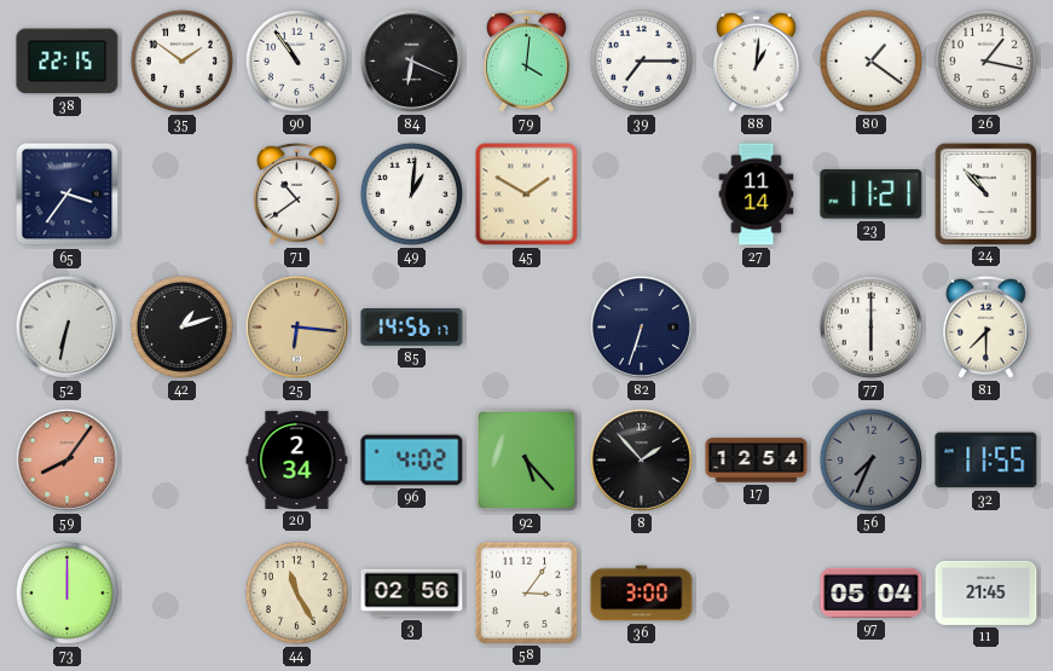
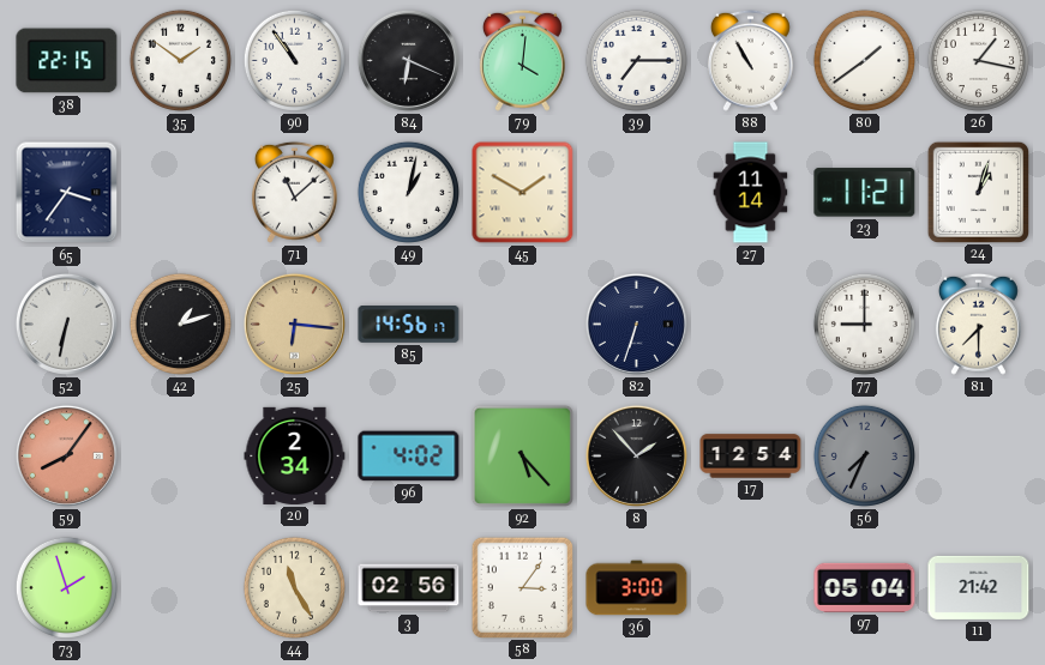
88: 1:01 -> 10:55
80: 1:21 -> 1:39
71: 10:39 -> 11:08
49: 1:01 -> 1:02
24: 10:53 -> 1:03
77: 6:00 -> 9:00
32: 11:55 -> none
73: 12:00 -> 1:57
11: 21:45 -> 21:42
